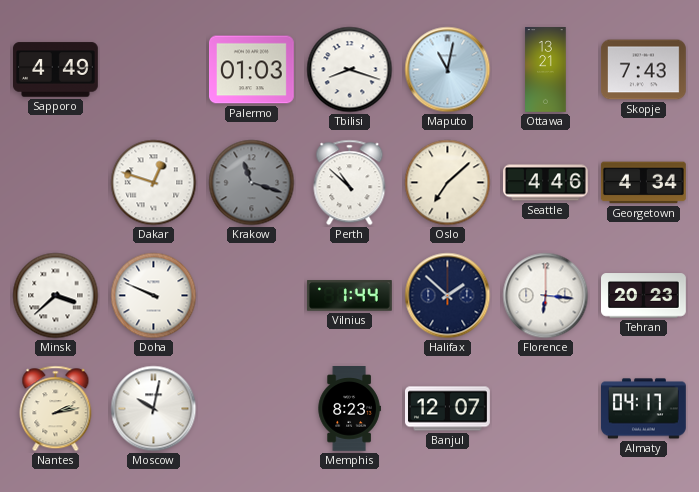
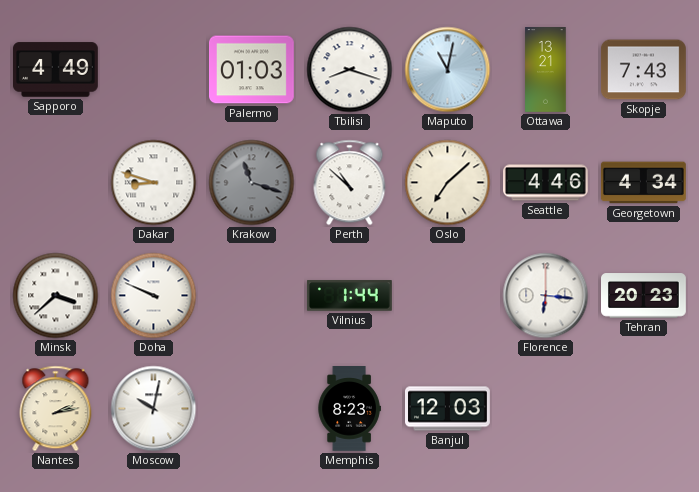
Dakar: 12:48 -> 8:48
Halifax: 1:52 -> none
Banjul: 12:07 -> 12:03
Almaty: 04:17 -> none
